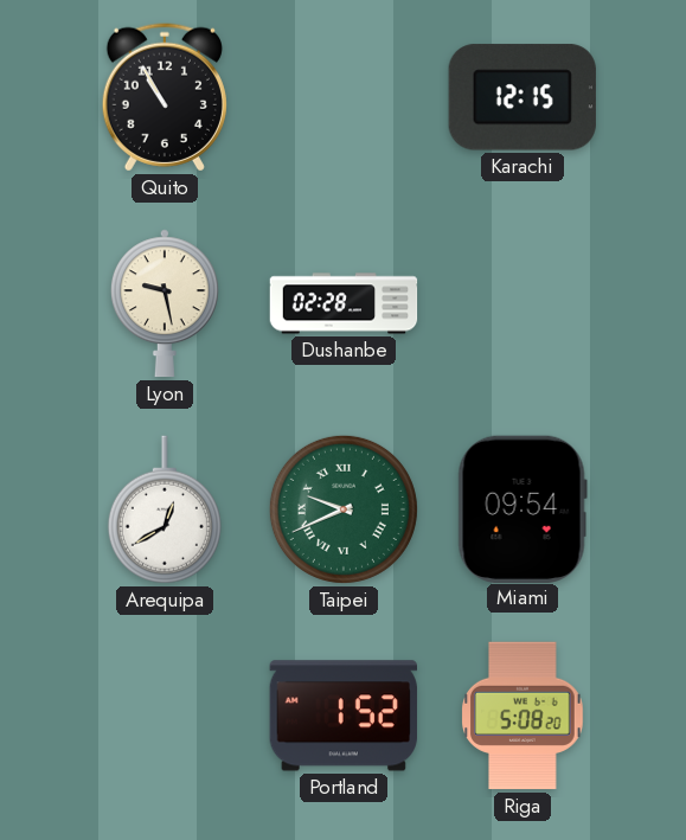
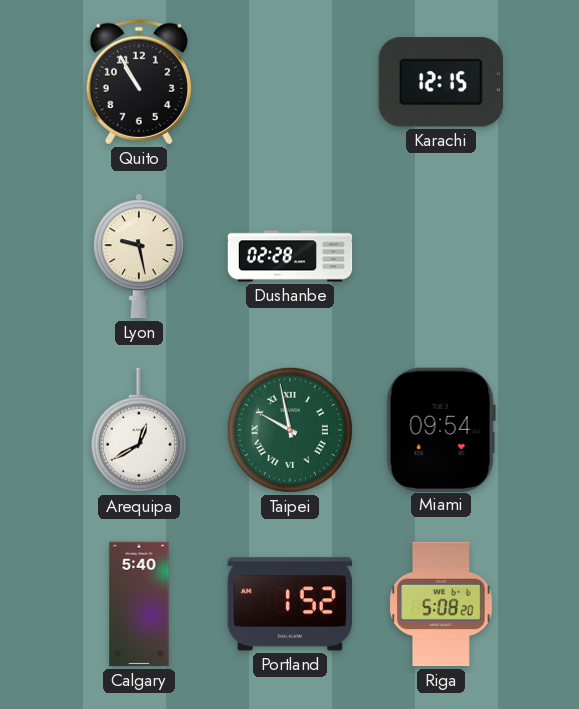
Taipei: 9:41 -> 9:58
Calgary: none -> 5:40
